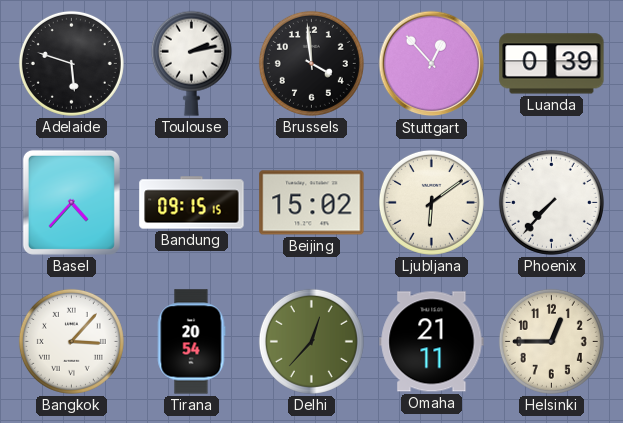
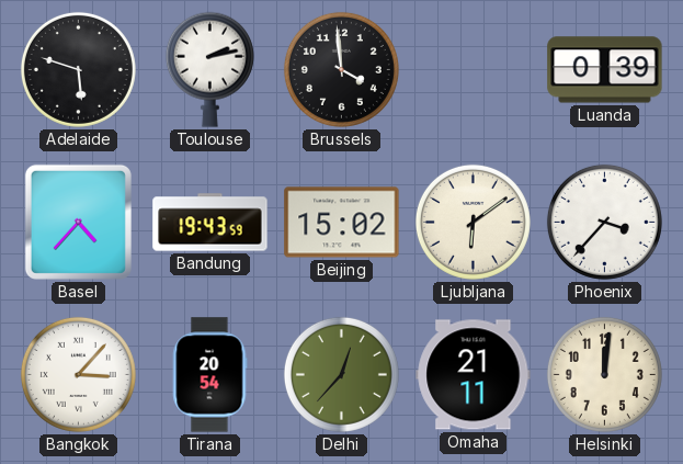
Stuttgart: 12:53 -> none
Bandung: 09:15 -> 19:43
Phoenix: 7:37 -> 3:37
Helsinki: 12:45 -> 12:01
